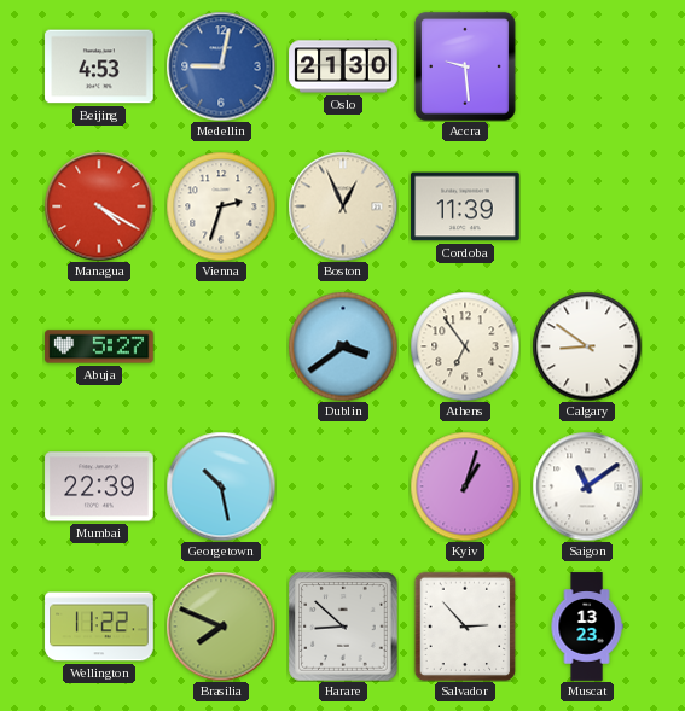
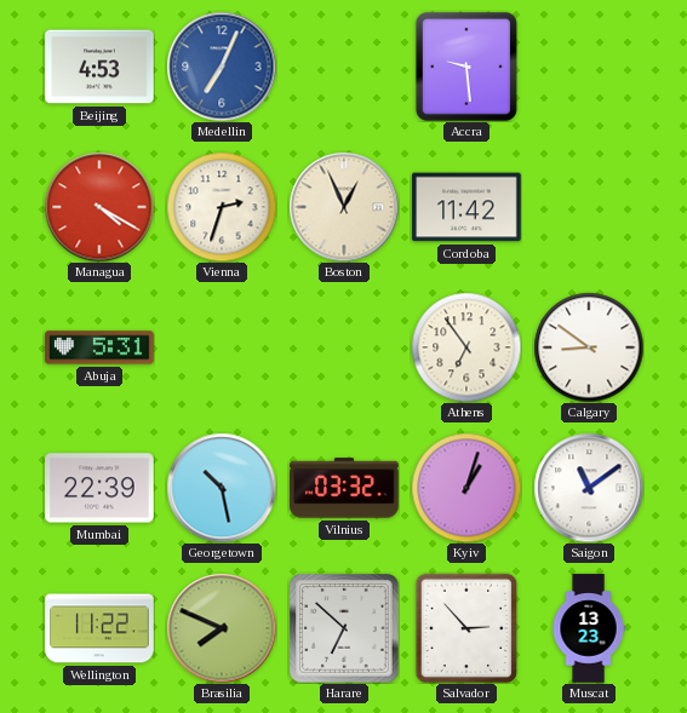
Medellin: 9:02 -> 7:04
Oslo: 21:30 -> none
Cordoba: 11:39 -> 11:42
Abuja: 5:27 -> 5:31
Dublin: 3:39 -> none
Vilnius: none -> 03:32
Harare: 8:52 -> 6:52
